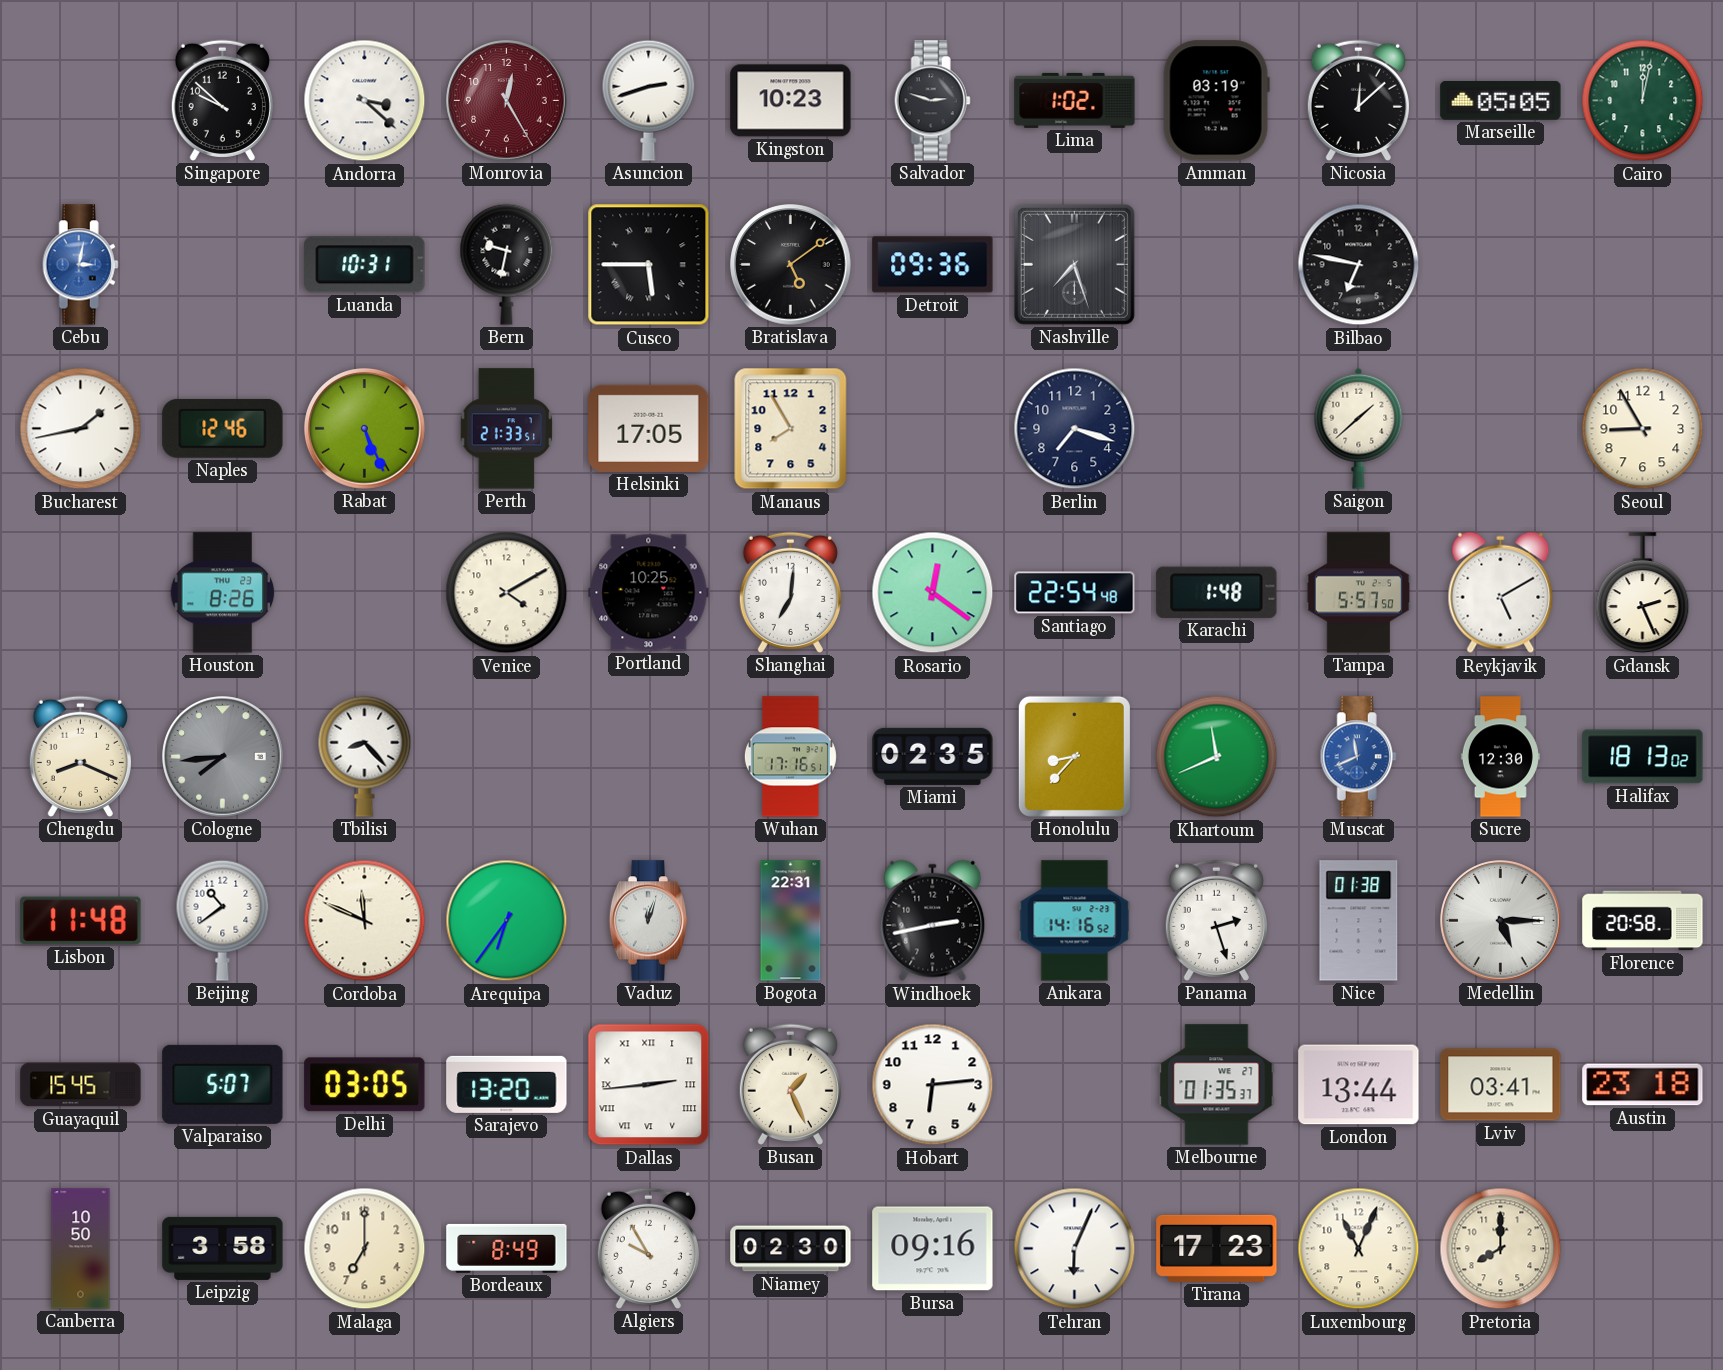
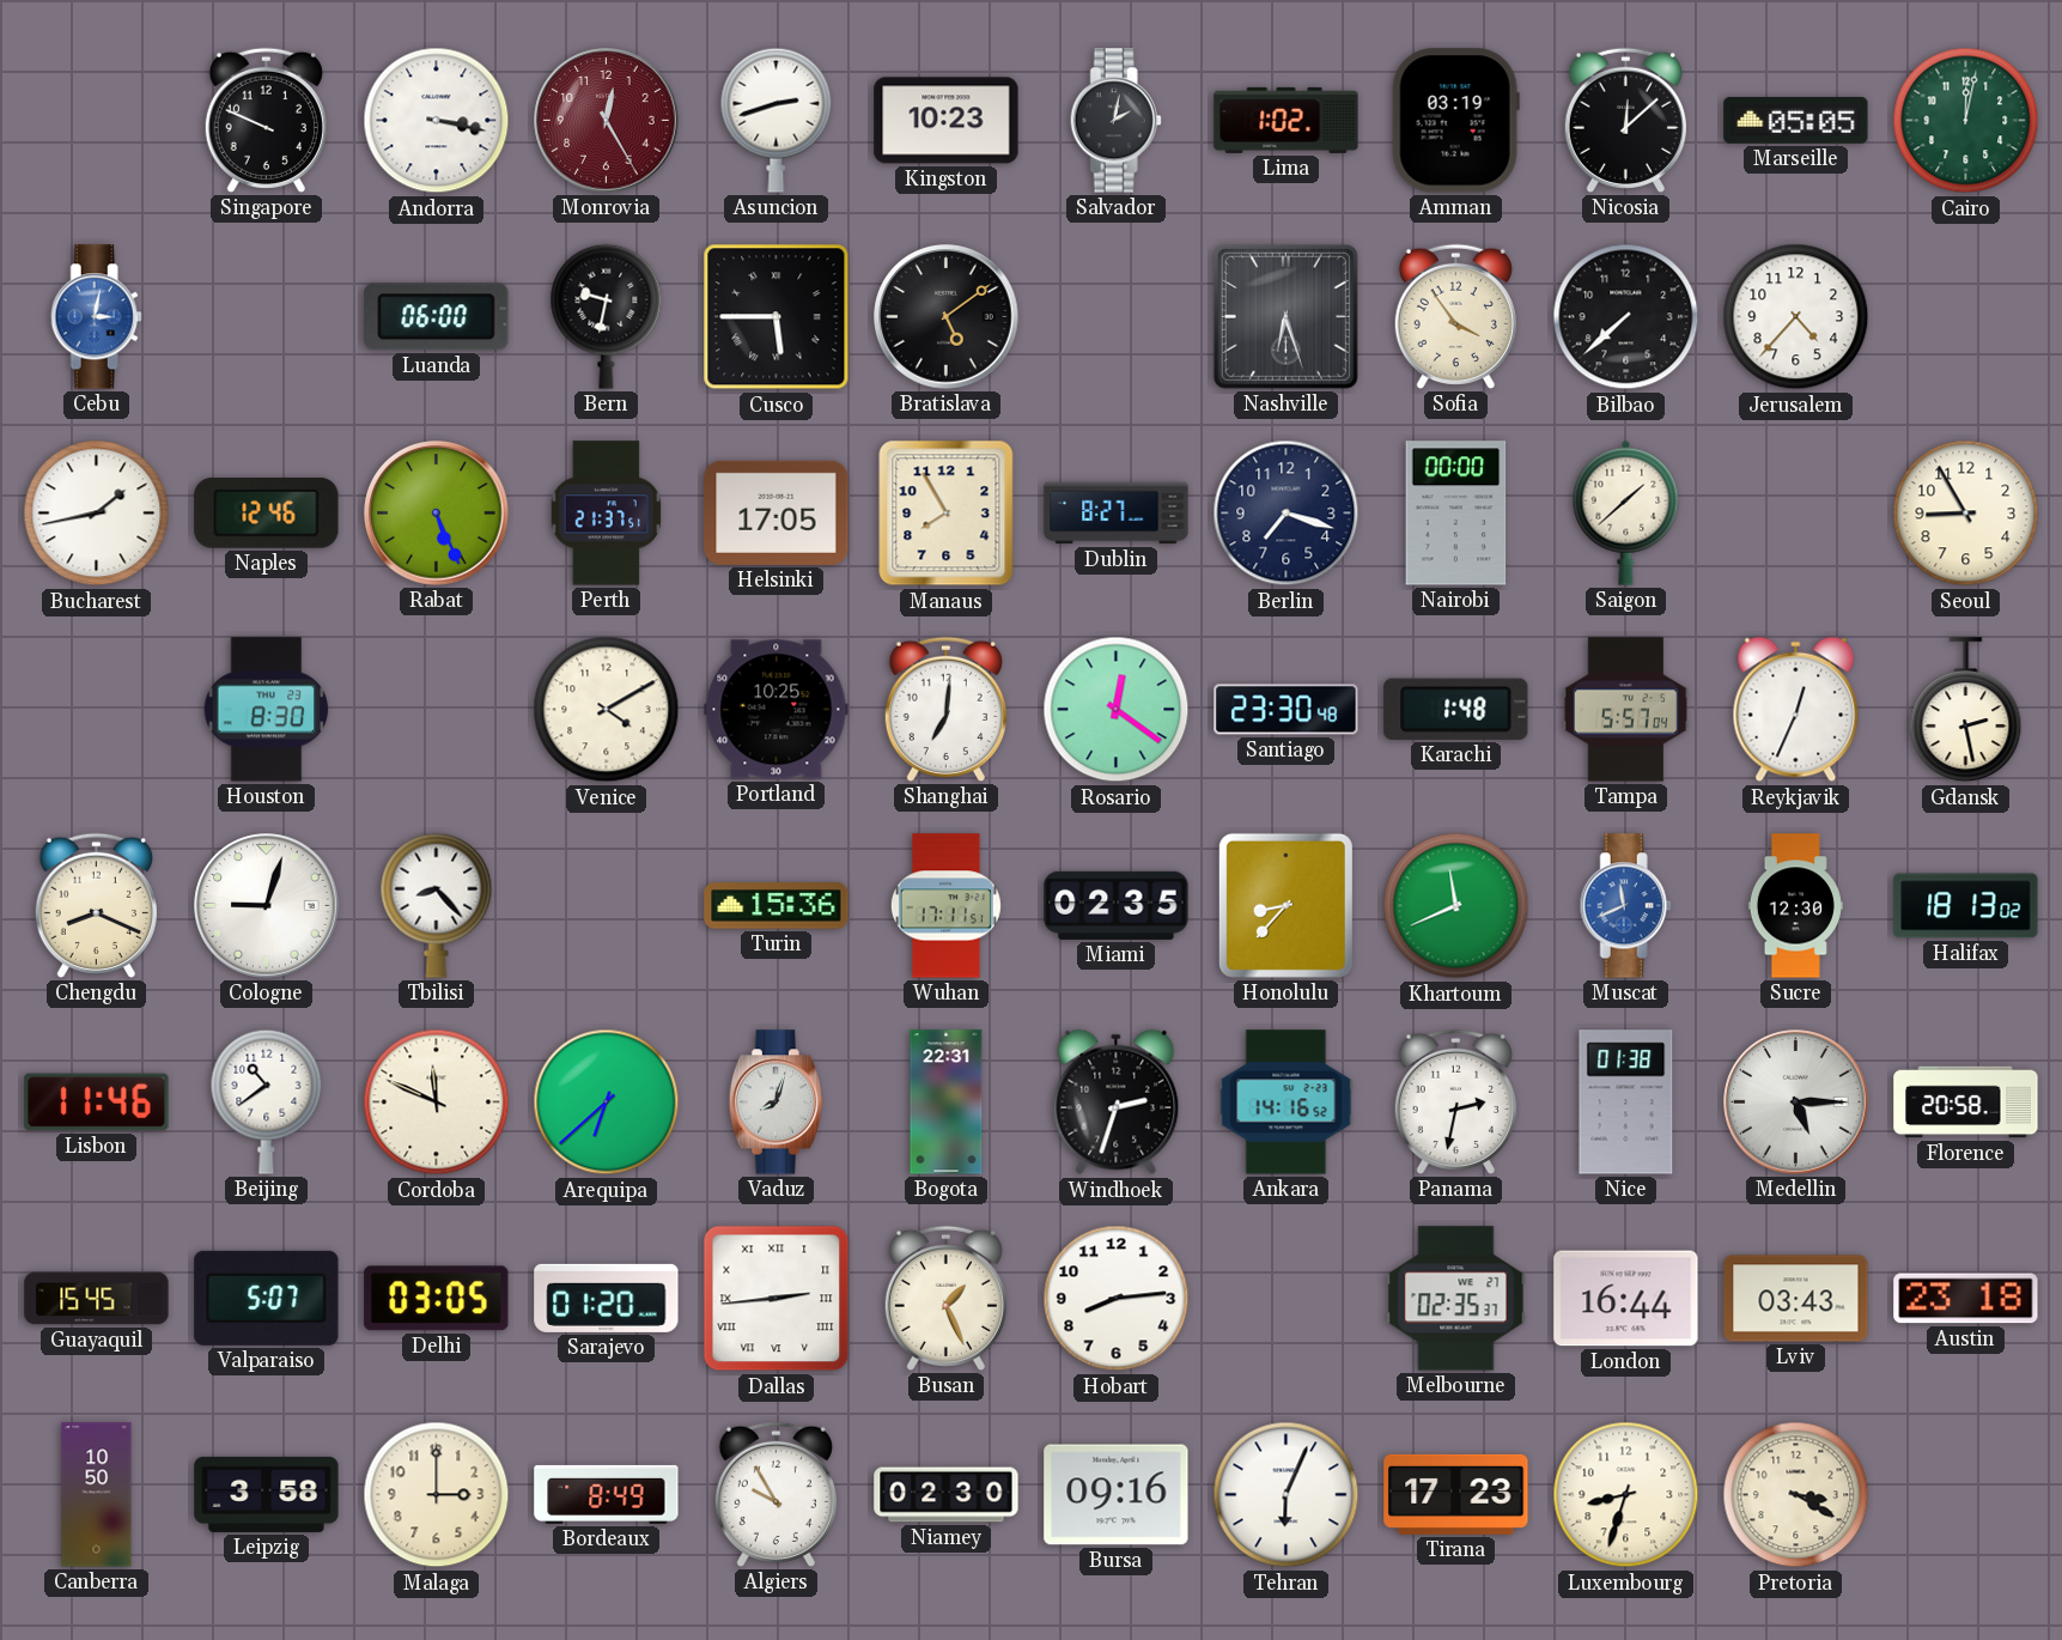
Singapore: 9:52 -> 9:49
Andorra: 3:22 -> 3:17
Salvador: 2:48 -> 2:02
Luanda: 10:31 -> 06:00
Detroit: 09:36 -> none
Nashville: 7:27 -> 6:27
Sofia: none -> 3:54
Bilbao: 6:47 -> 7:38
Jerusalem: none -> 4:37
Perth: 21:33 -> 21:37
Dublin: none -> 8:27
Nairobi: none -> 00:00
Houston: 8:26 -> 8:30
Santiago: 22:54 -> 23:30
Tampa: 5:57:50 -> 5:57:04
Reykjavik: 5:10 -> 12:34
Gdansk: 2:26 -> 2:28
Cologne: 7:44 -> 9:03
Cologne dial: grey -> white
Turin: none -> 15:36
Wuhan: 17:16 -> 17:11
Lisbon: 11:48 -> 11:46
Arequipa: 6:36 -> 6:38
Vaduz: 12:03 -> 8:03
Windhoek: 2:43 -> 2:33
Panama: 2:27 -> 2:32
Sarajevo: 13:20 -> 01:20
Hobart: 6:14 -> 8:14
Melbourne: 01:35 -> 02:35
London: 13:44 -> 16:44
Lviv: 03:41 -> 03:43
Malaga: 7:00 -> 3:00
Luxembourg: 11:04 -> 8:33
Pretoria: 8:00 -> 3:20
